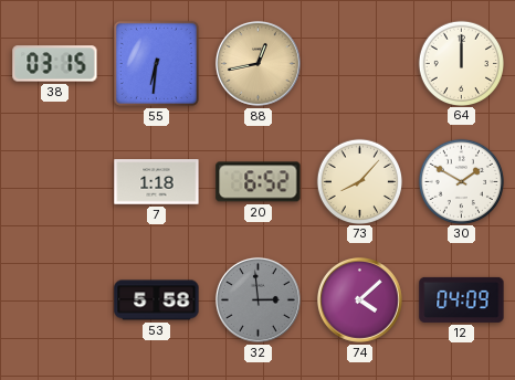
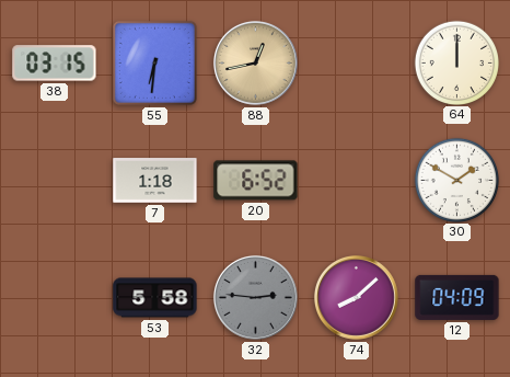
73: 8:07 -> none
32: 2:59 -> 2:46
74: 4:08 -> 8:08
